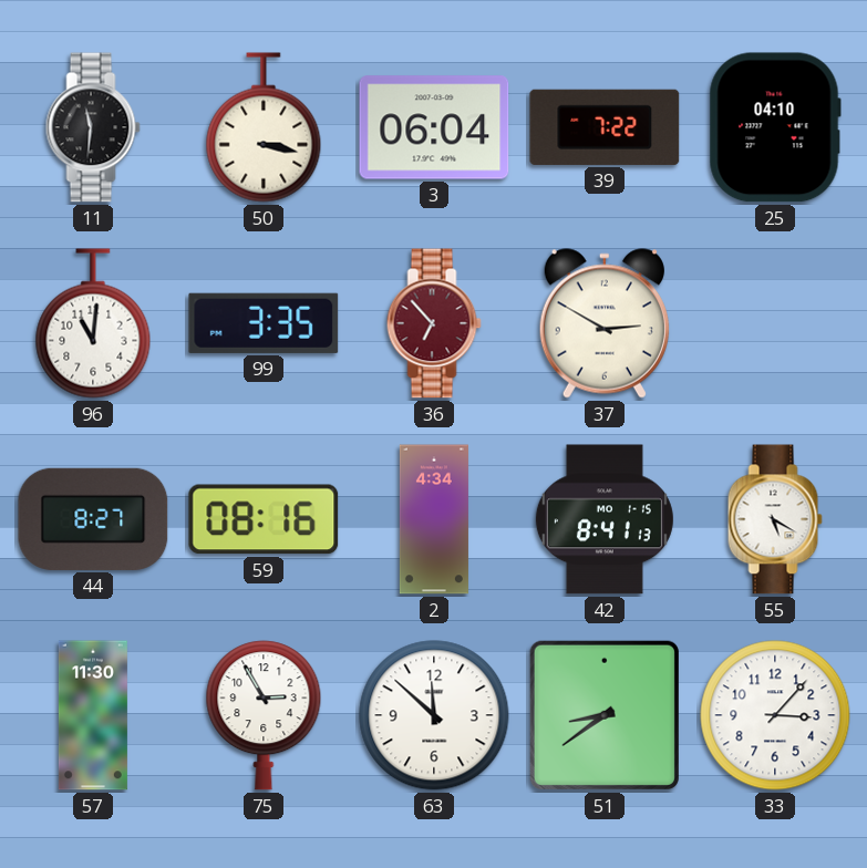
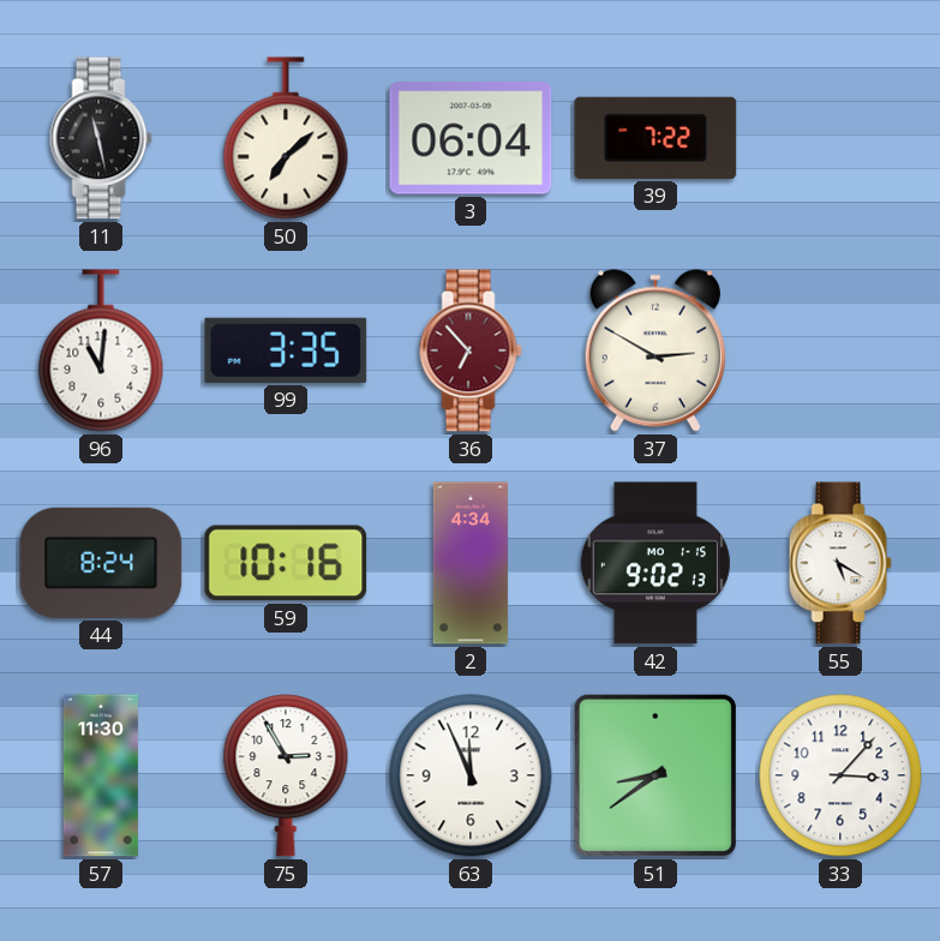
11: 11:31 -> 11:28
50: 3:17 -> 7:08
25: 04:10 -> none
44: 8:27 -> 8:24
59: 08:16 -> 10:16
42: 8:41 -> 9:02
63: 11:52 -> 11:56
